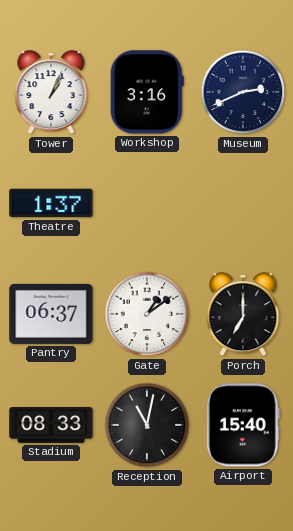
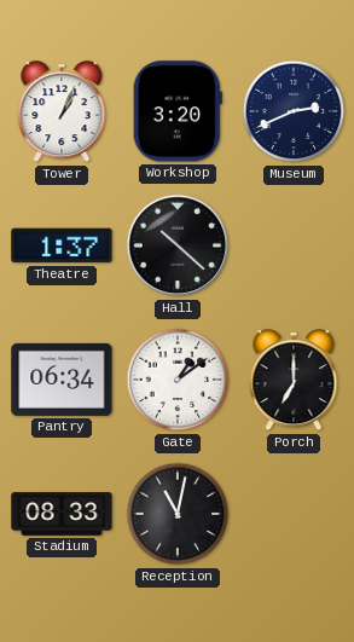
Workshop: 3:16 -> 3:20
Hall: none -> 10:22
Pantry: 06:37 -> 06:34
Airport: 15:40 -> none
